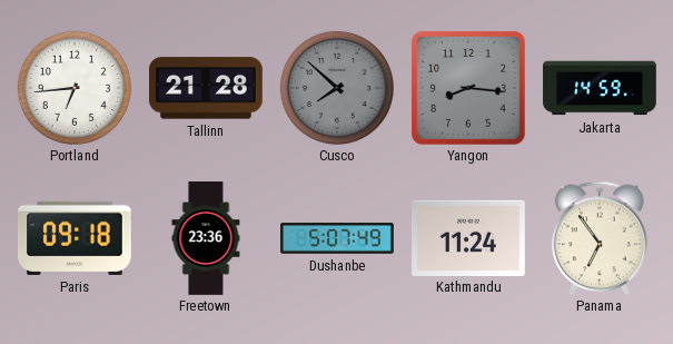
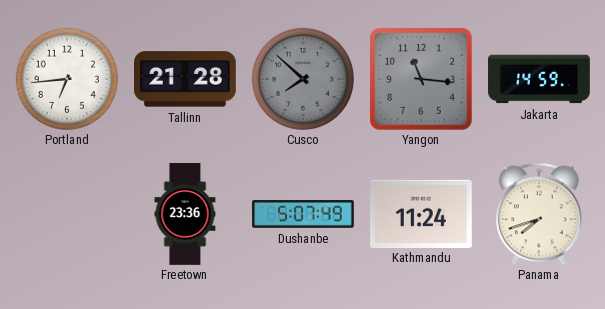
Yangon: 8:16 -> 11:16
Paris: 09:18 -> none
Panama: 6:54 -> 7:42
